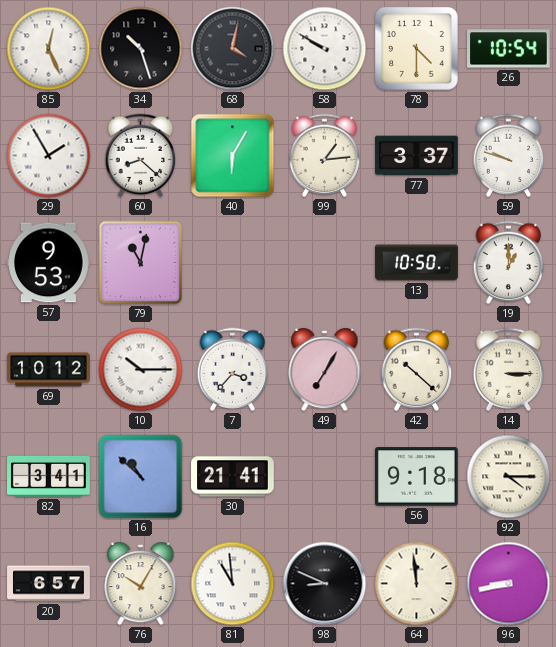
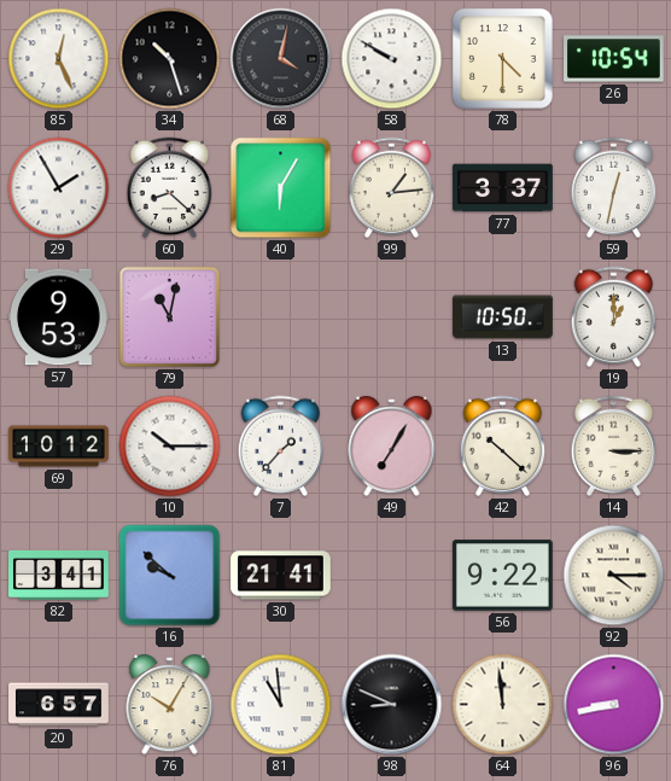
59: 9:48 -> 12:32
7: 3:37 -> 1:37
16: 10:52 -> 9:52
56: 9:18 -> 9:22
